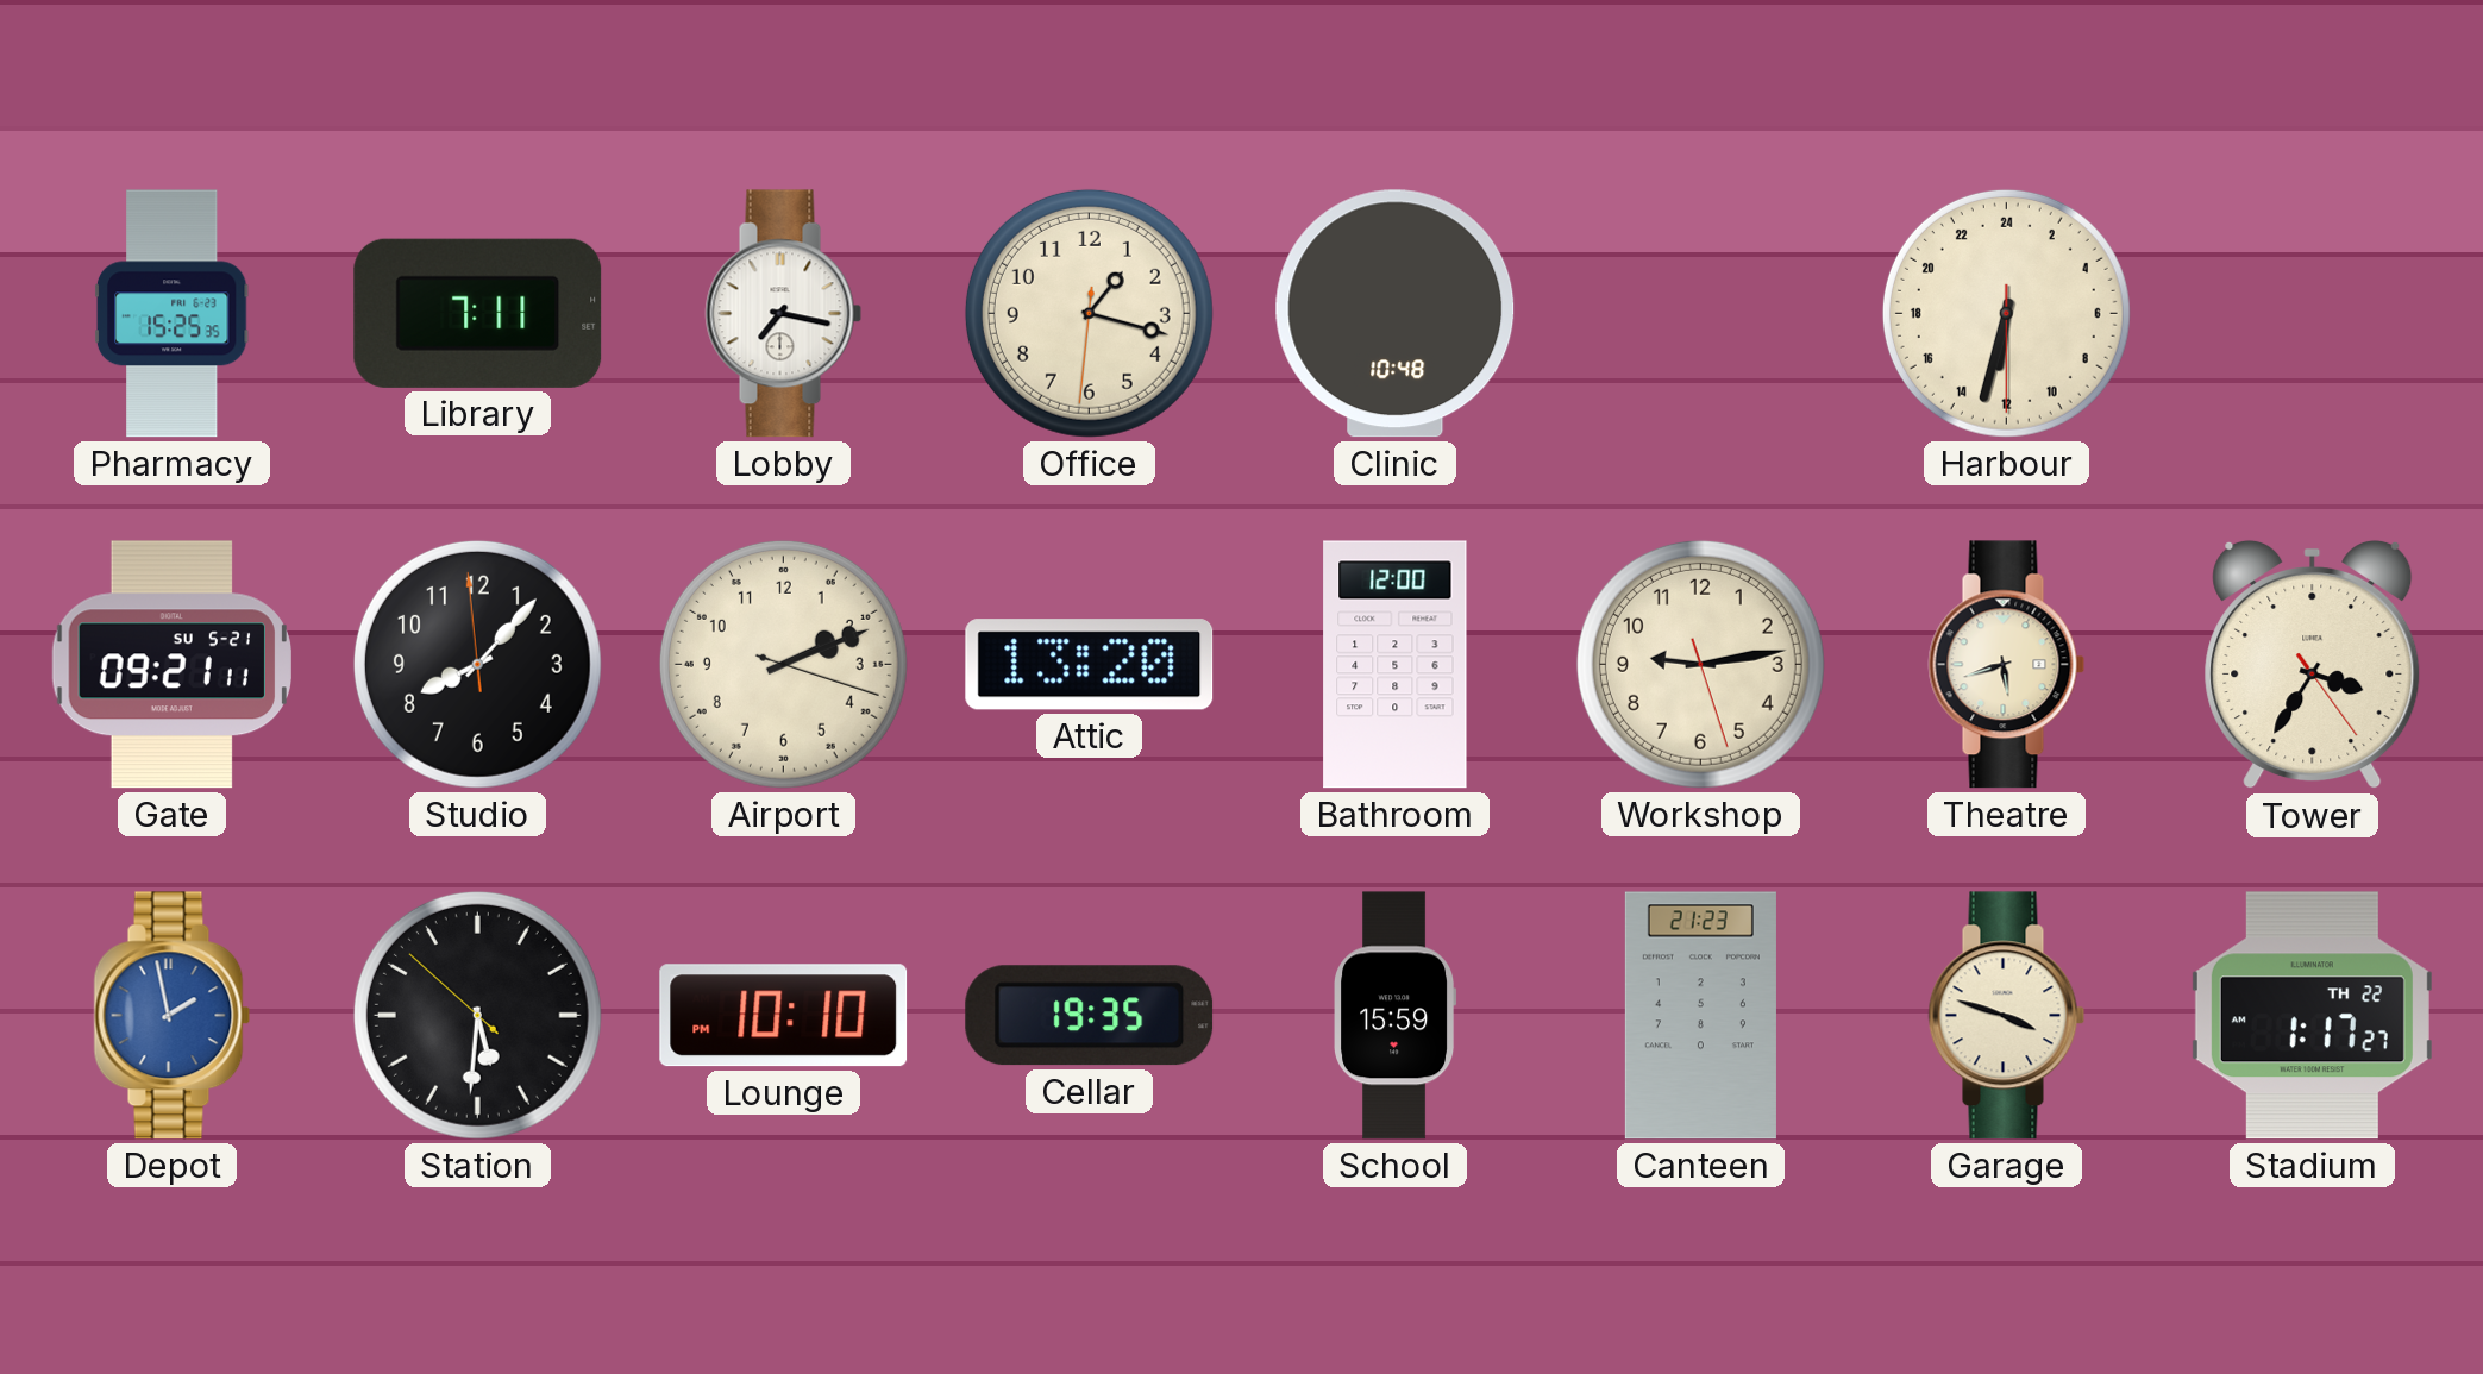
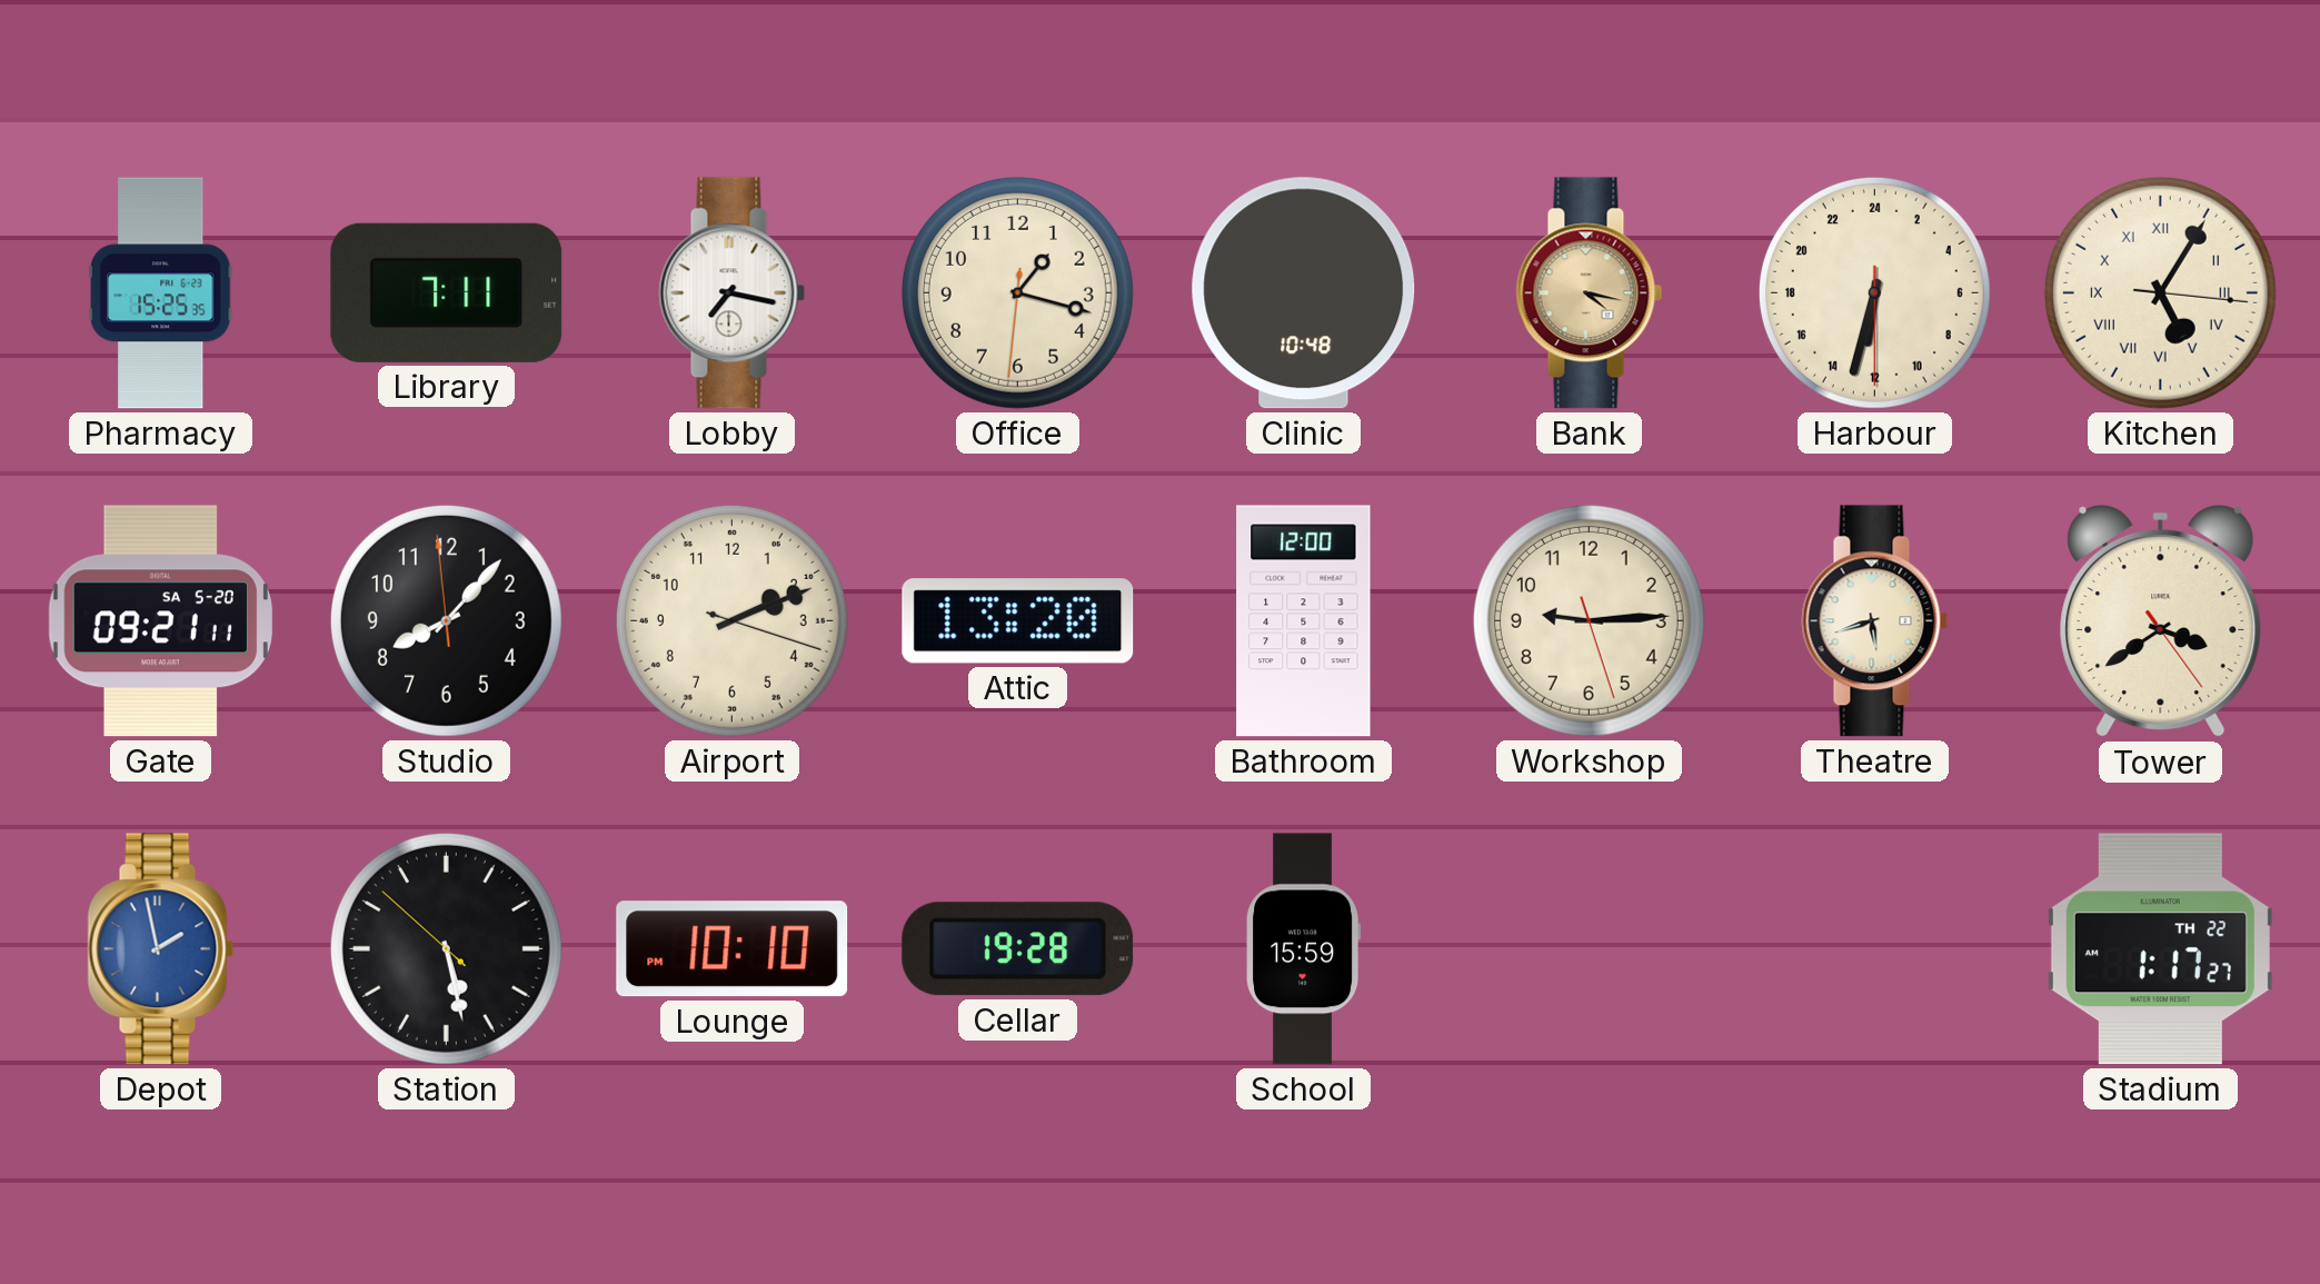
Bank: none -> 4:17
Kitchen: none -> 5:05
Gate date: SU 5-21 -> SA 5-20
Workshop: 9:13 -> 9:14
Tower: 3:35 -> 3:39
Station: 5:30 -> 5:27
Cellar: 19:35 -> 19:28
Canteen: 21:23 -> none
Garage: 3:48 -> none
